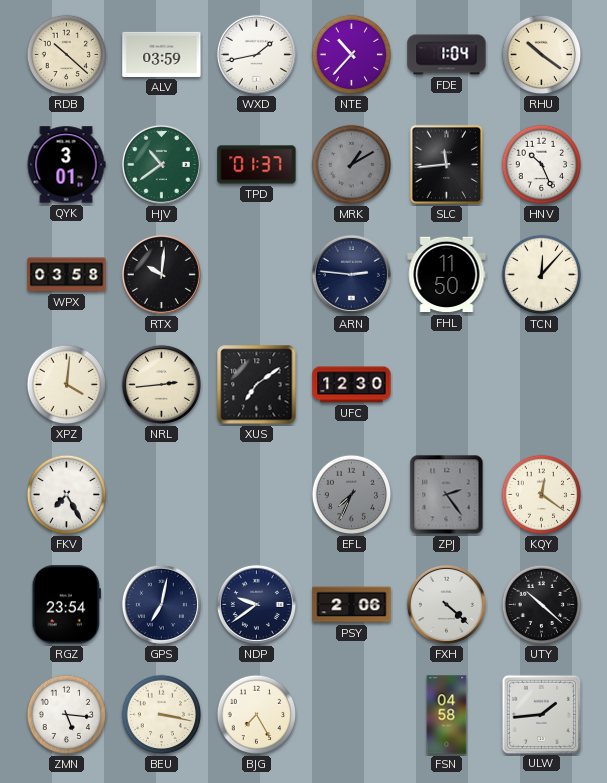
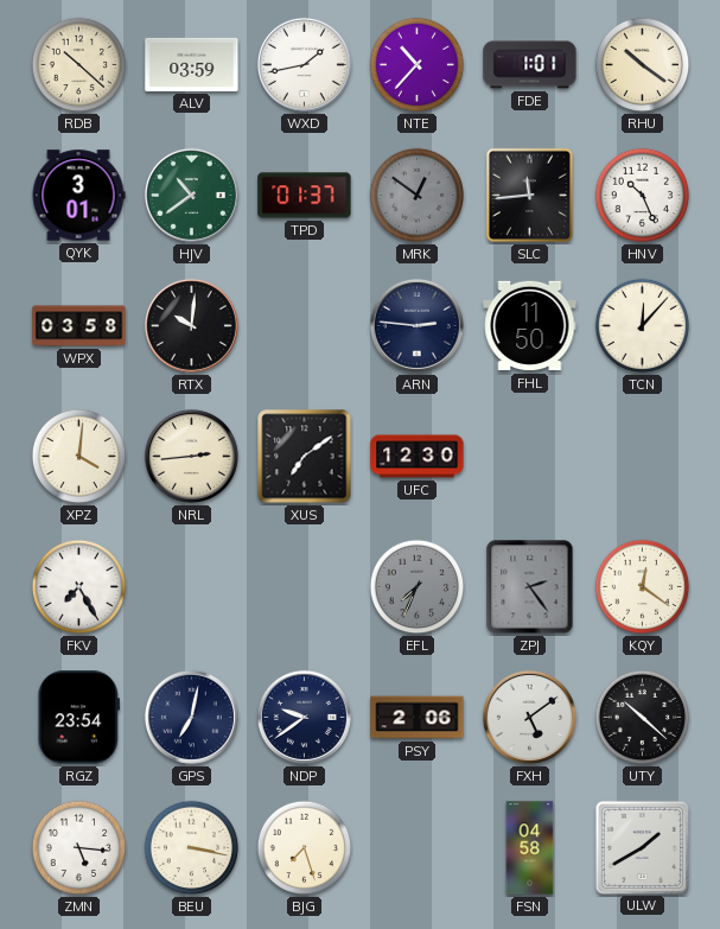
FDE: 1:04 -> 1:01
MRK: 1:10 -> 12:51
FXH: 4:22 -> 5:09
BJG: 7:25 -> 7:27
ULW: 1:44 -> 1:40
